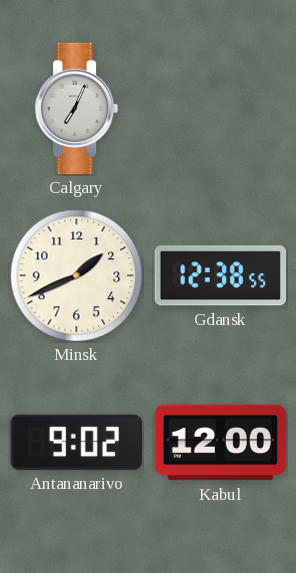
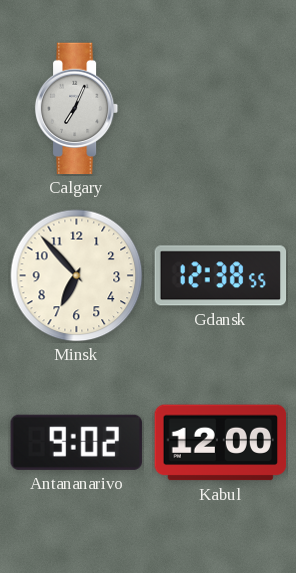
Minsk: 1:41 -> 6:53
